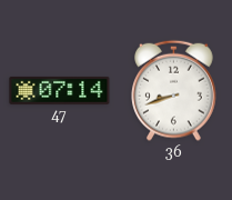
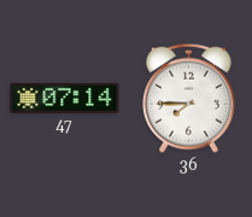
36: 8:42 -> 7:45
